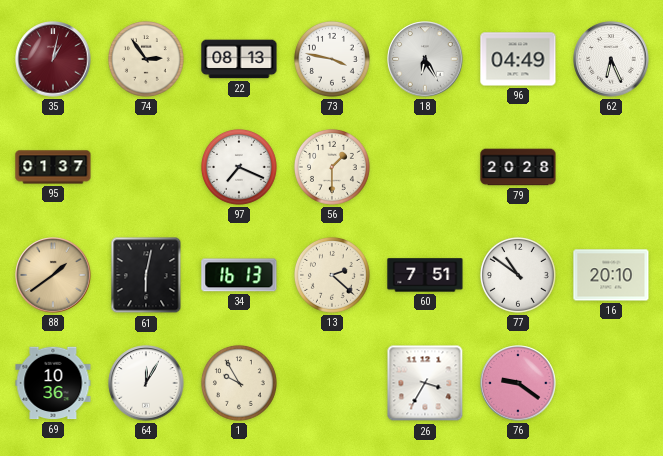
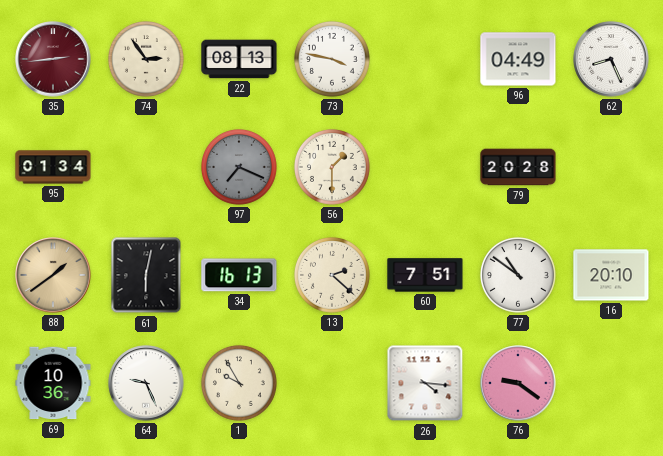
35: 1:02 -> 2:44
18: 6:25 -> none
62: 6:26 -> 8:26
95: 01:37 -> 01:34
97 dial: white -> grey
64: 12:05 -> 9:26
26: 3:35 -> 4:16
